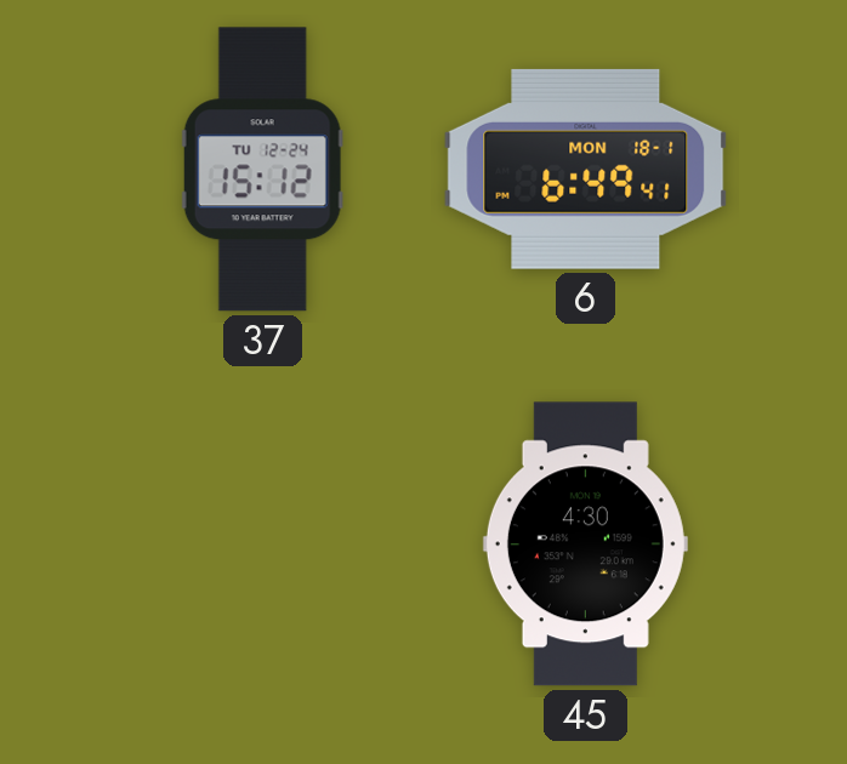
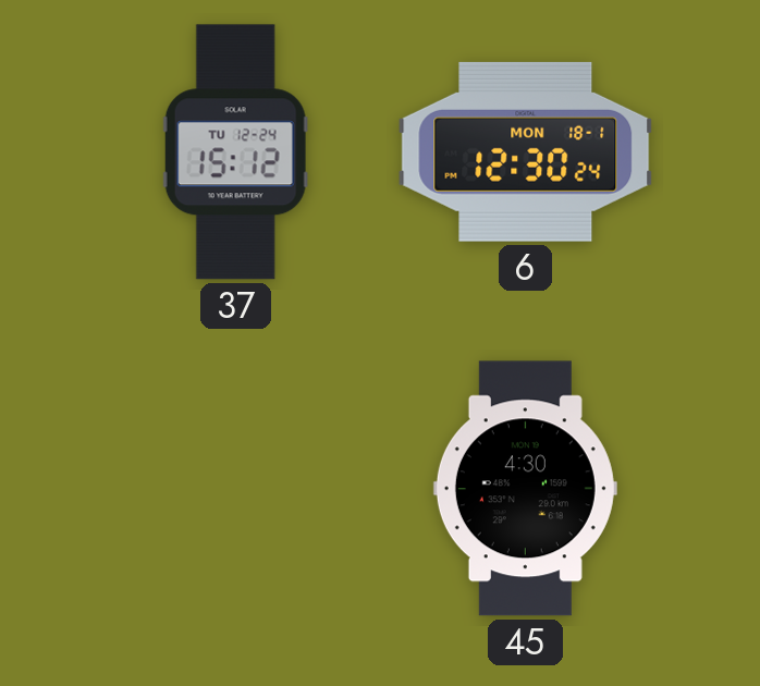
6: 6:49 -> 12:30
